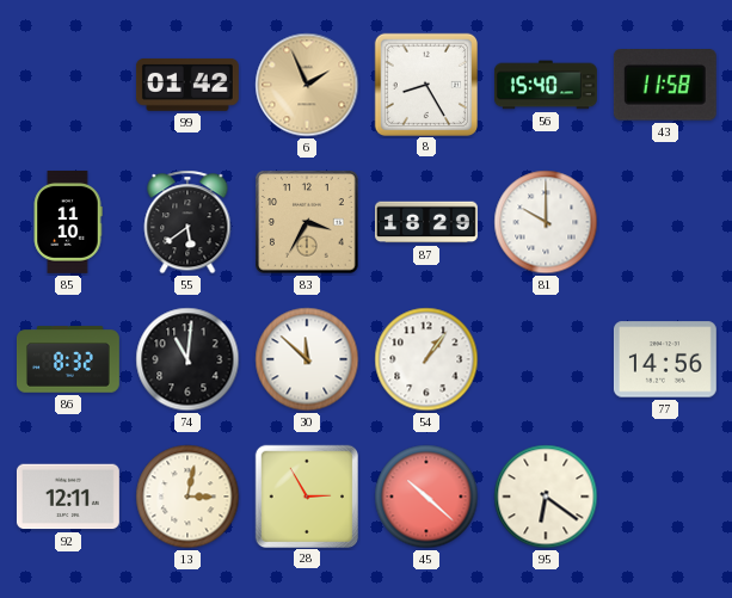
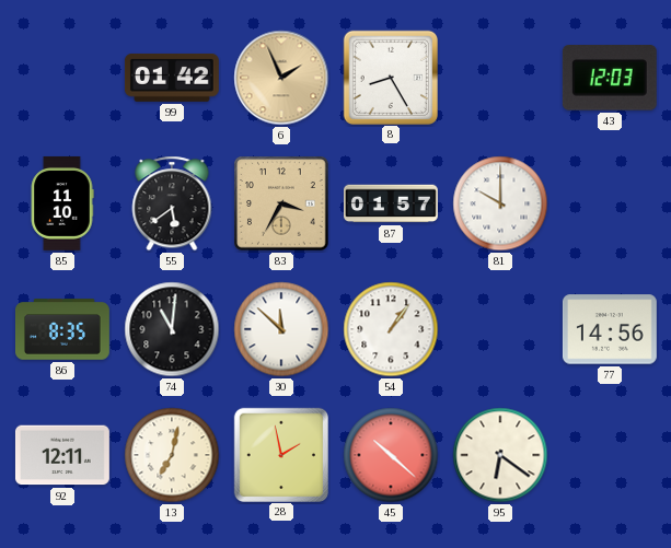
56: 15:40 -> none
43: 11:58 -> 12:03
87: 18:29 -> 01:57
86: 8:32 -> 8:35
13: 3:02 -> 7:02
28: 2:55 -> 1:58
